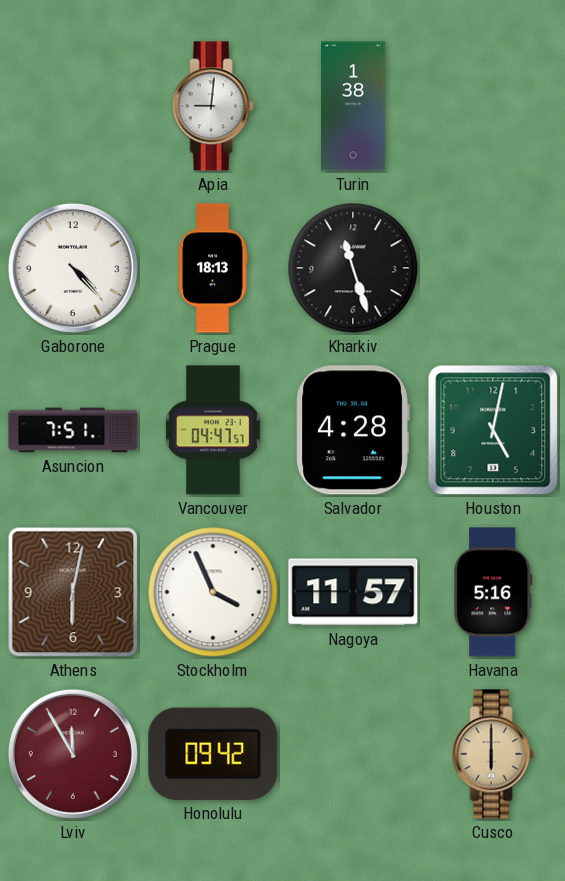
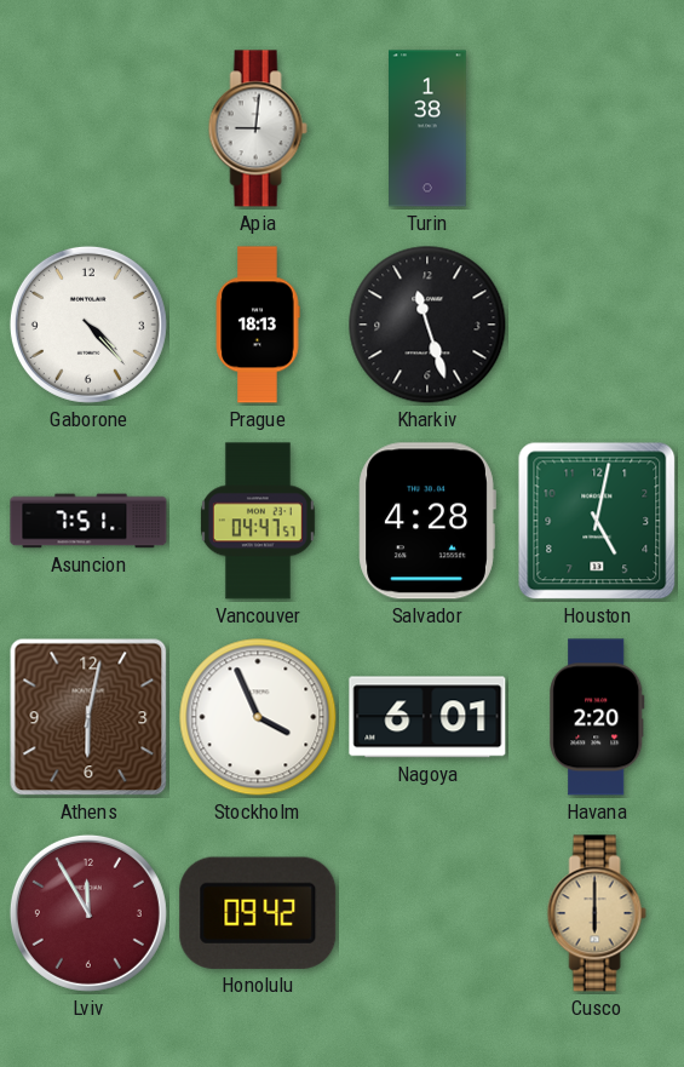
Nagoya: 11:57 -> 6:01
Havana: 5:16 -> 2:20
